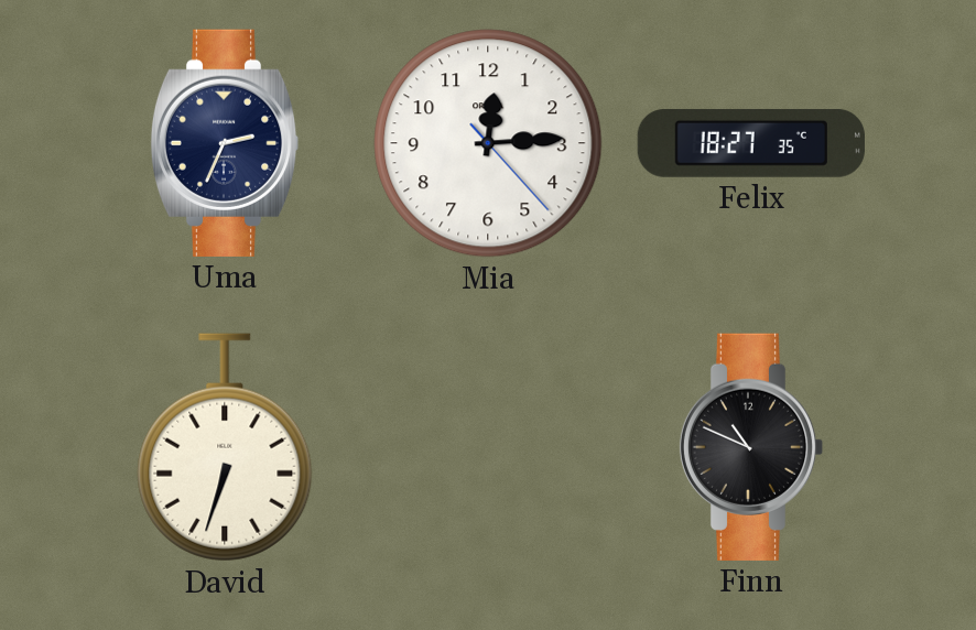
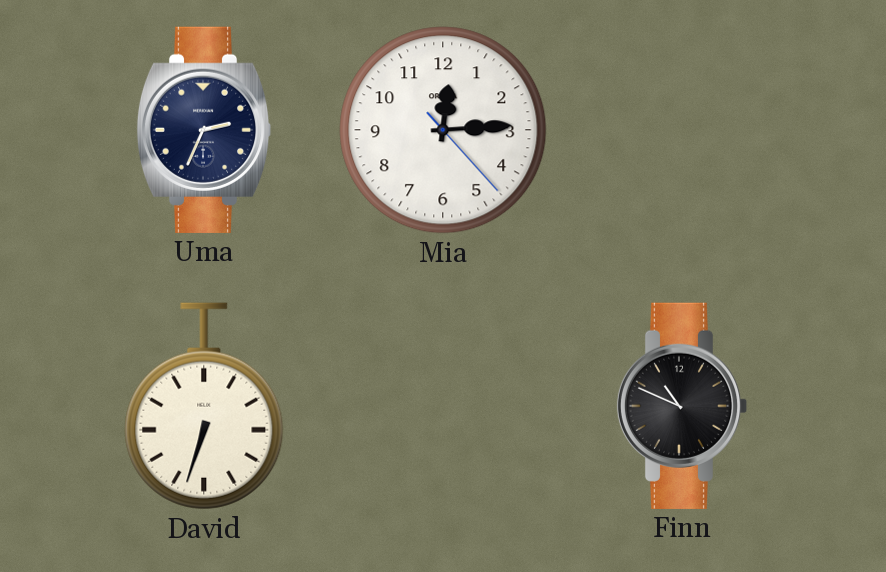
Felix: 18:27 -> none
